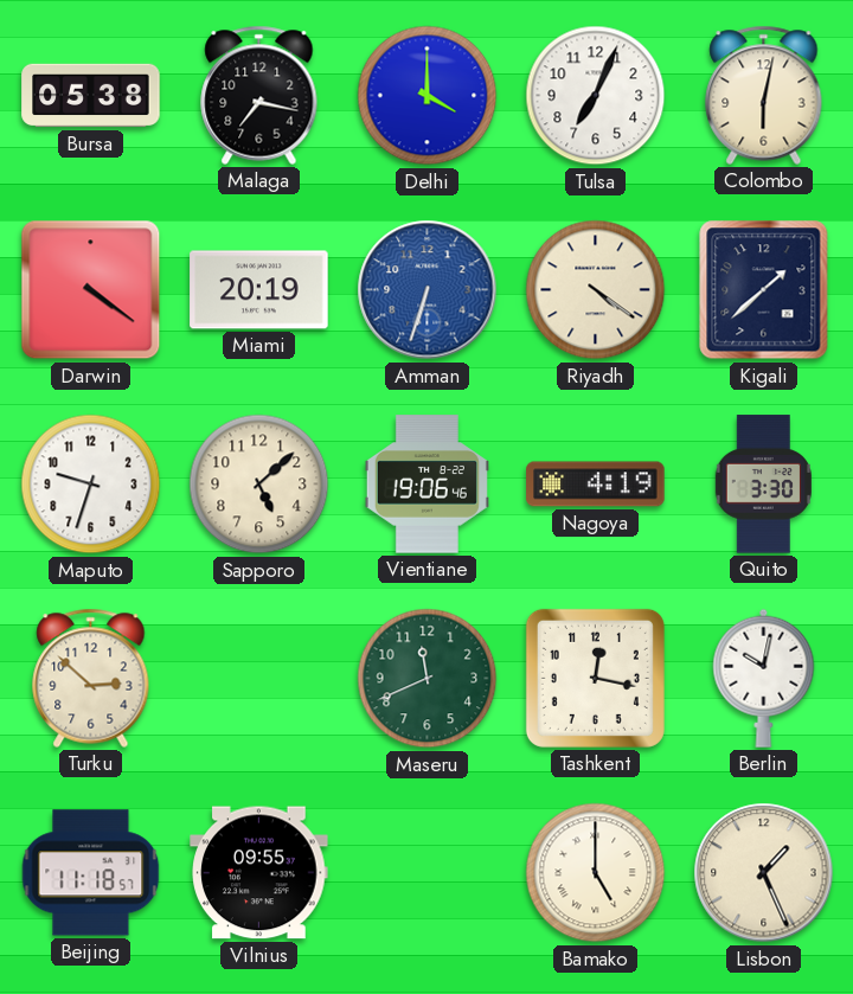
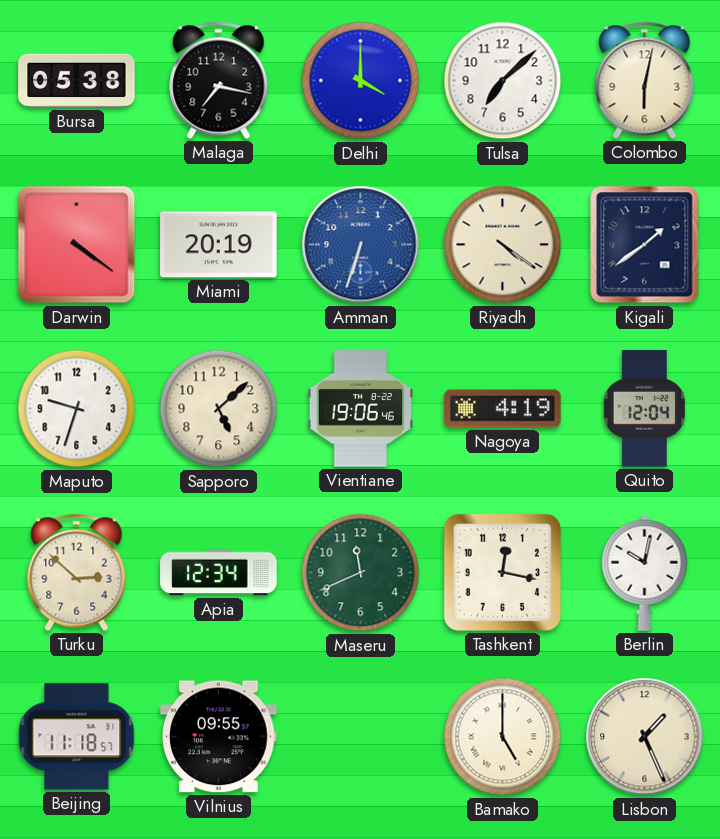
Tulsa: 7:04 -> 7:08
Kigali: 1:38 -> 1:39
Quito: 3:30 -> 12:04
Apia: none -> 12:34
